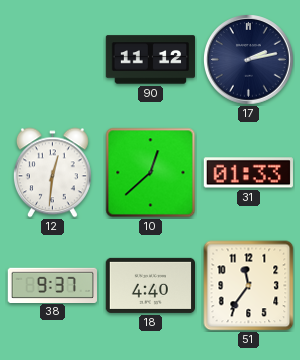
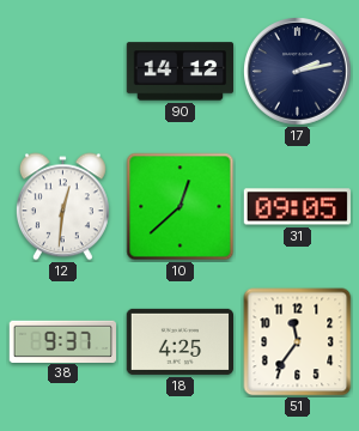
90: 11:12 -> 14:12
31: 01:33 -> 09:05
18: 4:40 -> 4:25
